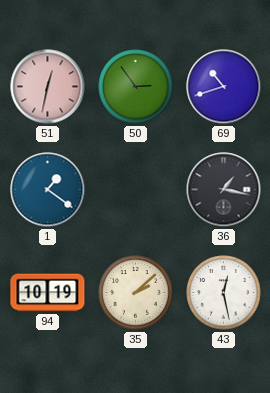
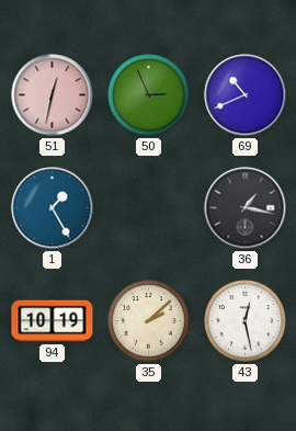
50: 2:54 -> 2:56
69: 10:42 -> 10:41
1: 1:21 -> 1:25
